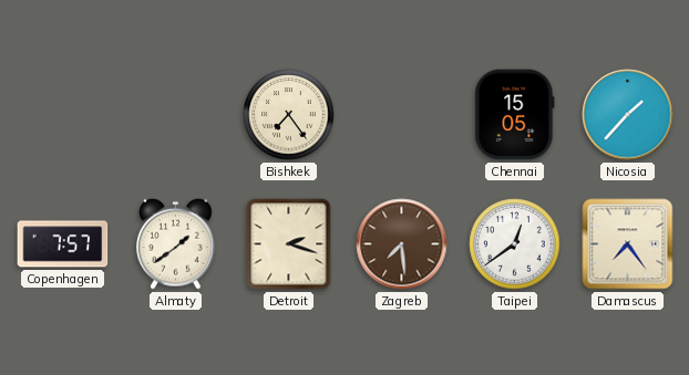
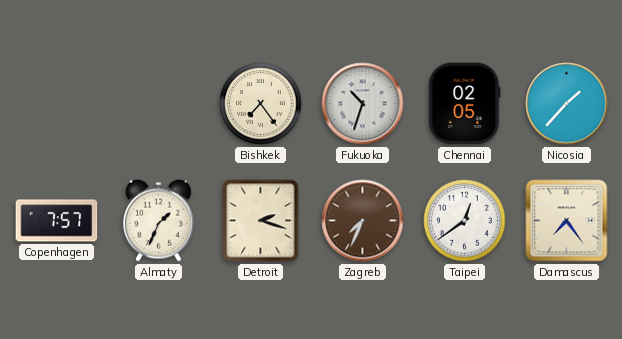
Fukuoka: none -> 10:33
Chennai: 15:05 -> 02:05
Almaty: 1:39 -> 1:34
Zagreb: 7:29 -> 7:34
